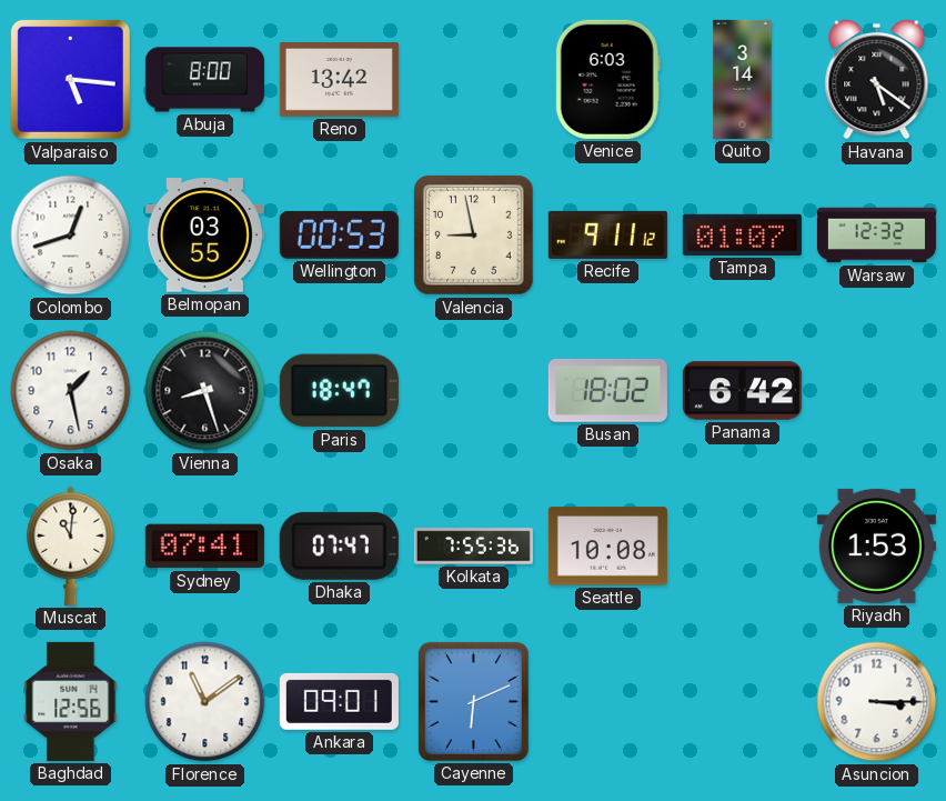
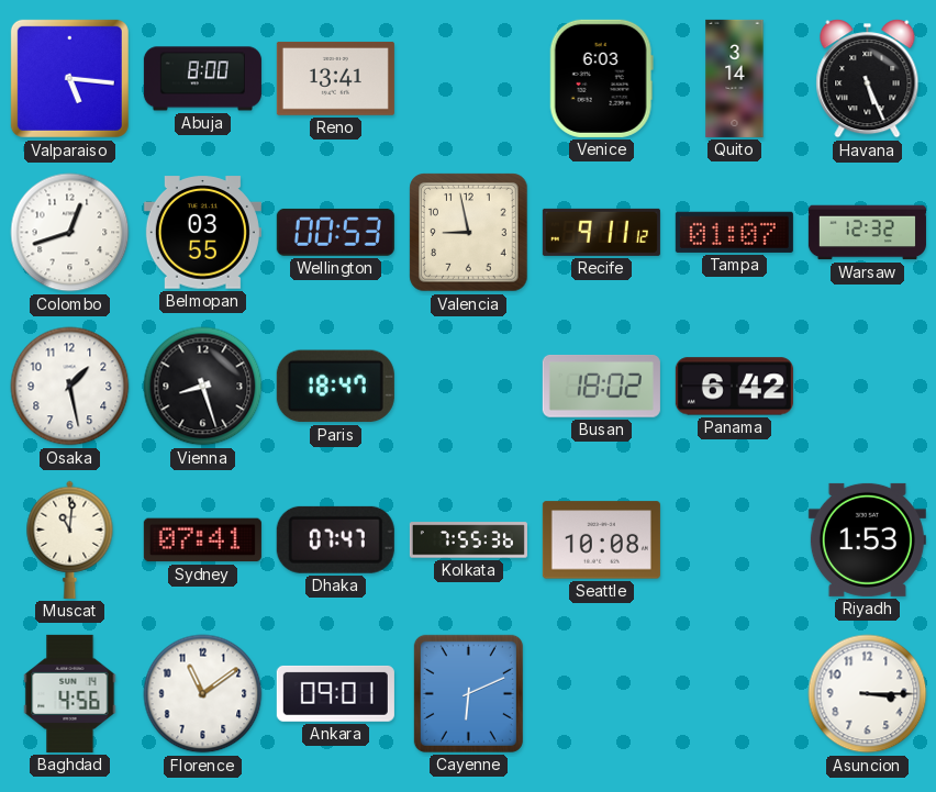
Reno: 13:42 -> 13:41
Havana: 5:21 -> 5:26
Baghdad: 12:56 -> 4:56
